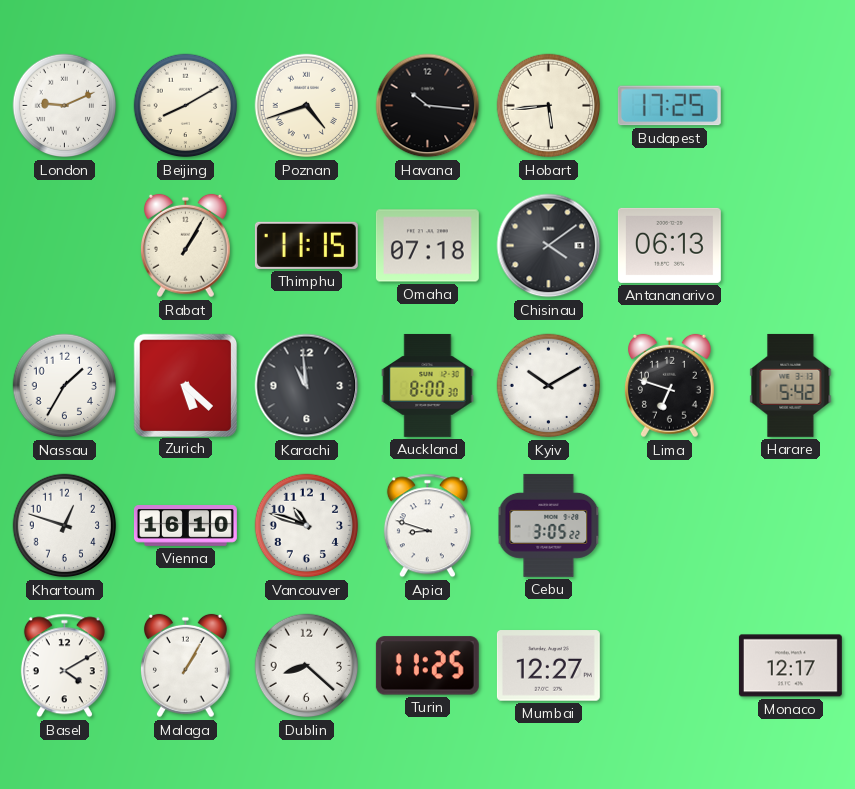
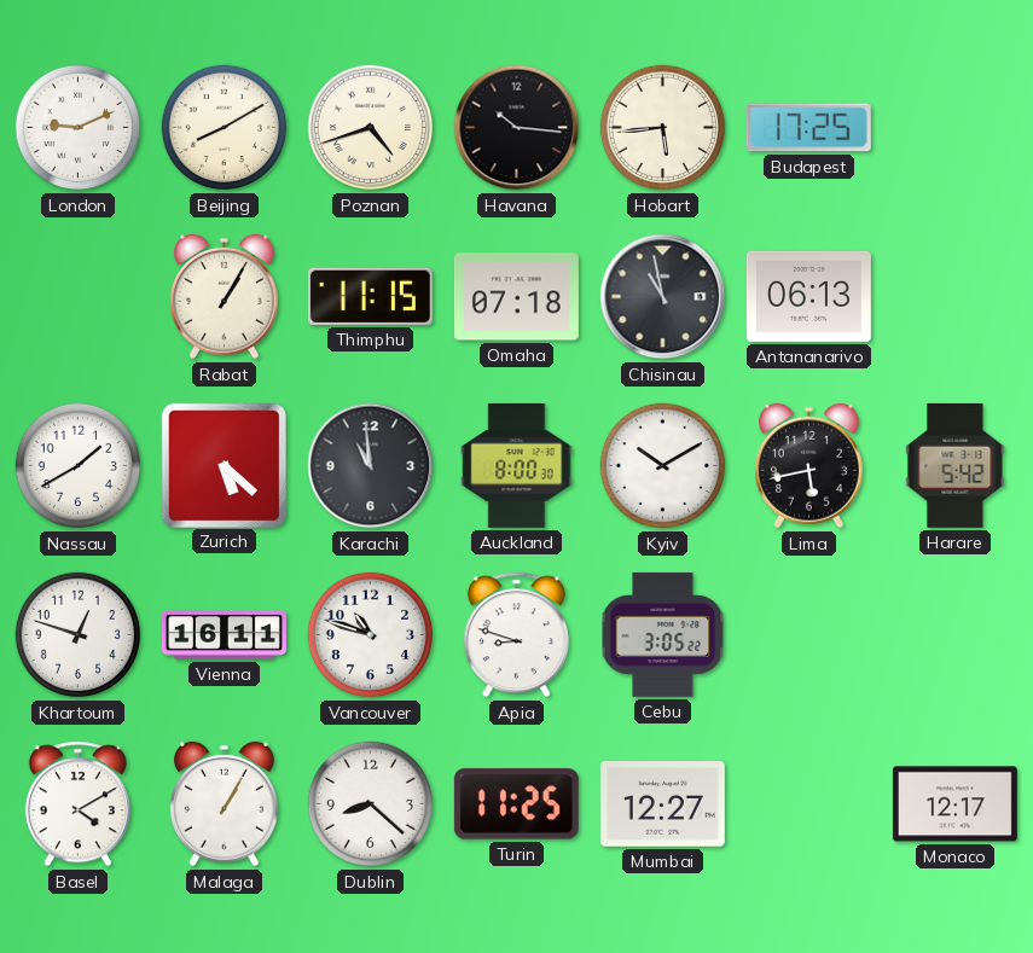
Chisinau: 4:09 -> 10:58
Nassau: 1:35 -> 1:40
Lima: 6:48 -> 5:43
Vienna: 16:10 -> 16:11
